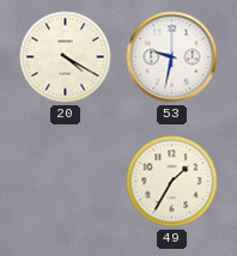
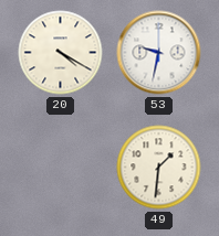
49: 1:35 -> 1:31
